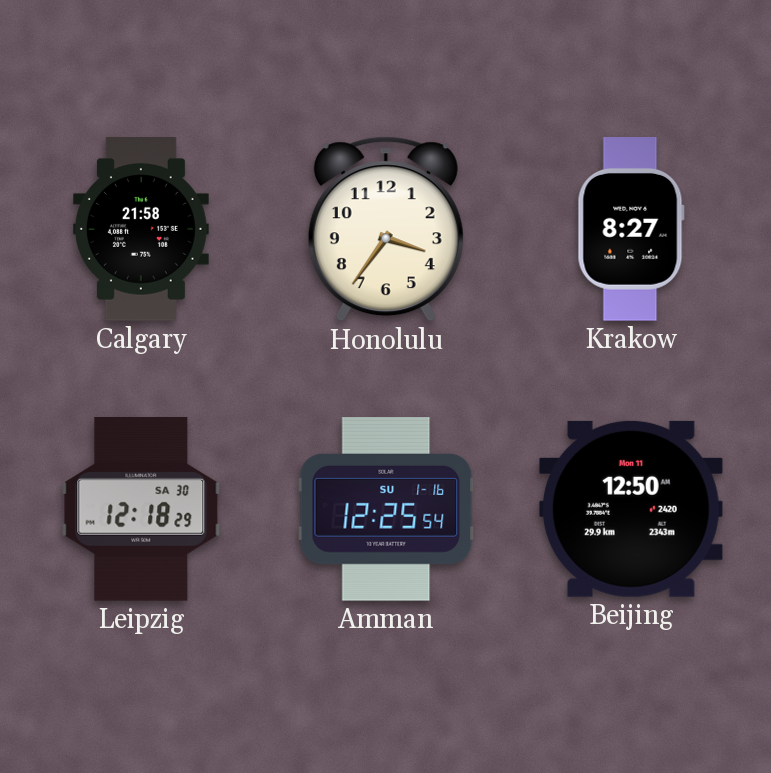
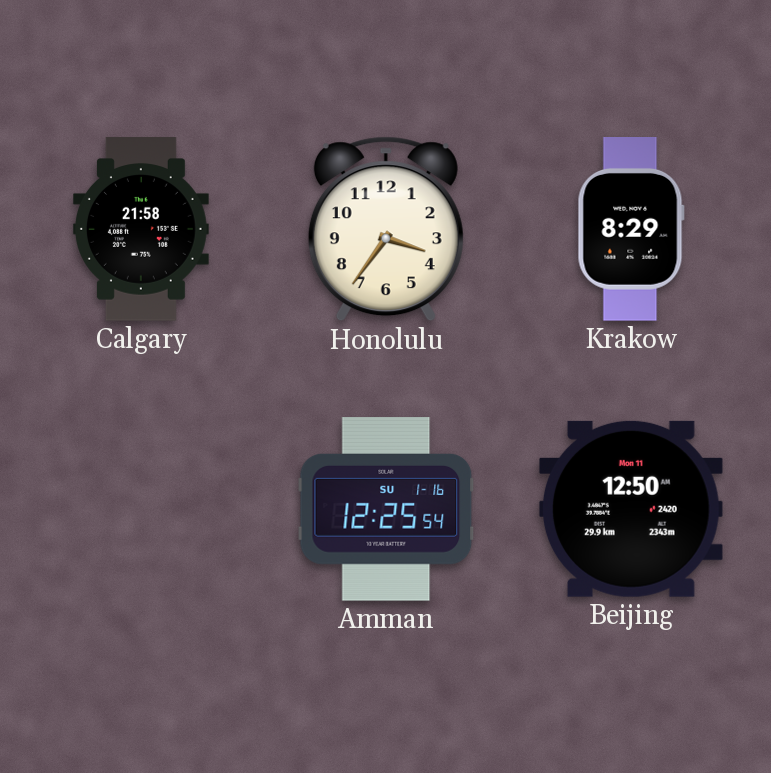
Krakow: 8:27 -> 8:29
Leipzig: 12:18 -> none
